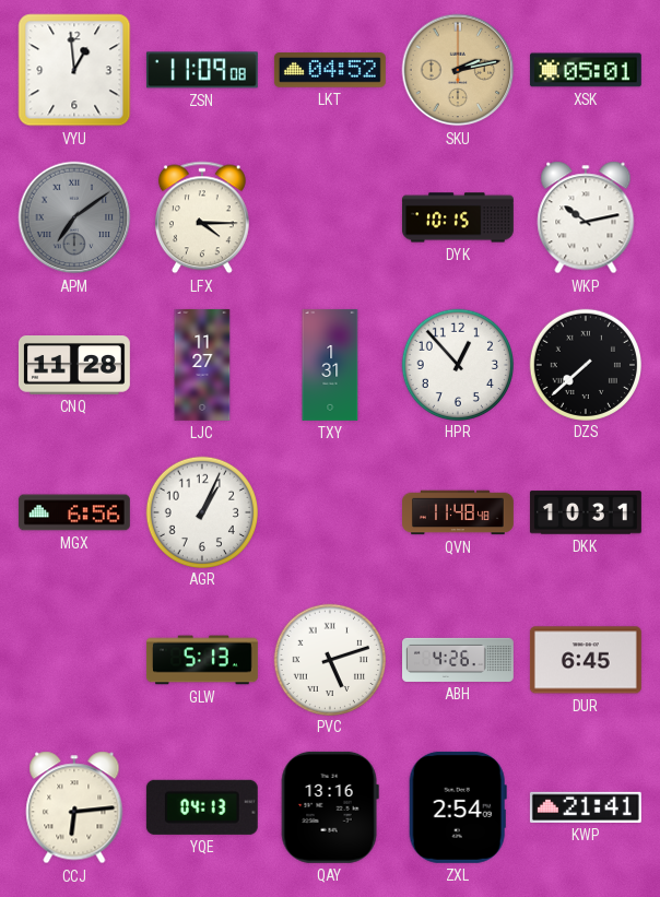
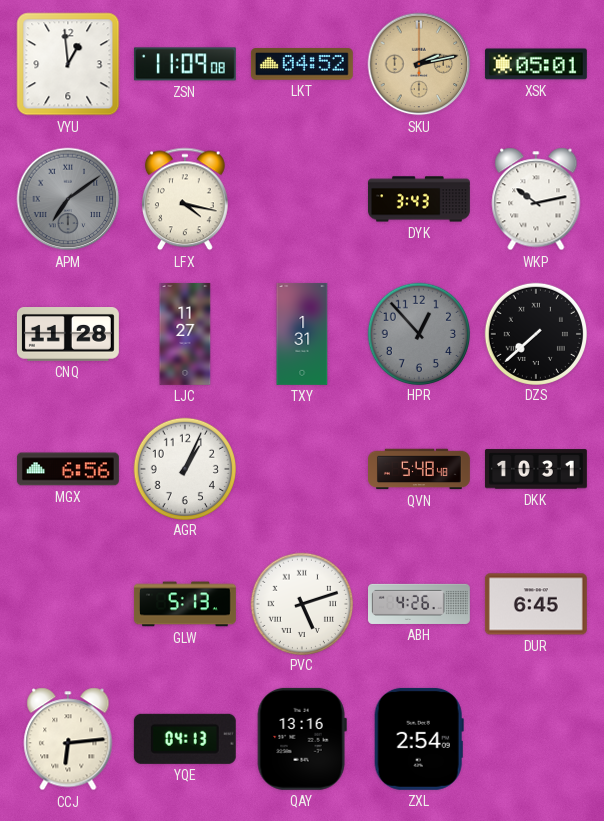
LFX: 4:15 -> 4:17
DYK: 10:15 -> 3:43
HPR dial: white -> grey
QVN: 11:48 -> 5:48
KWP: 21:41 -> none
